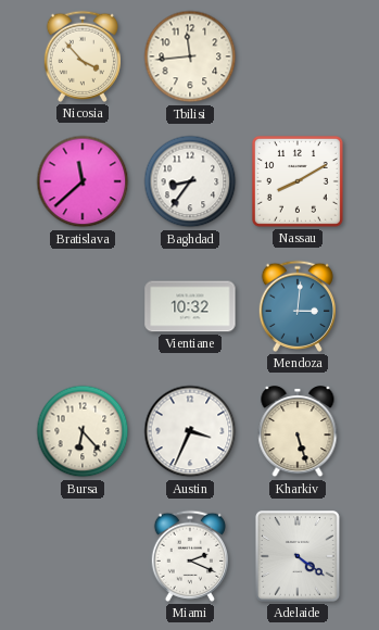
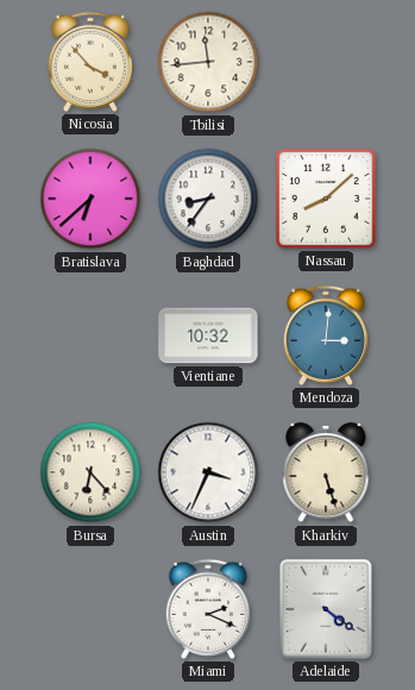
Bratislava: 11:38 -> 6:38
Nassau: 8:10 -> 8:08
